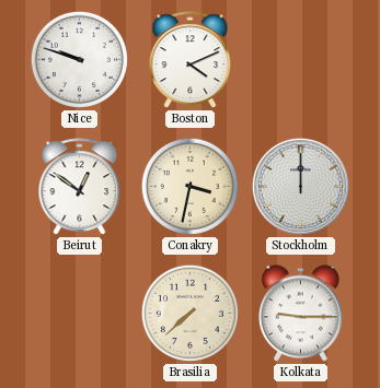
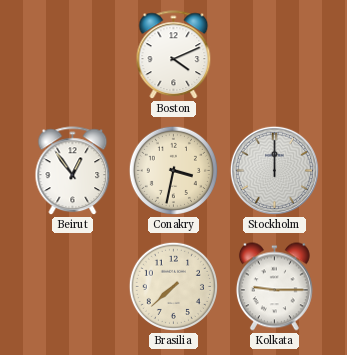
Nice: 9:48 -> none
Beirut: 12:51 -> 12:54
